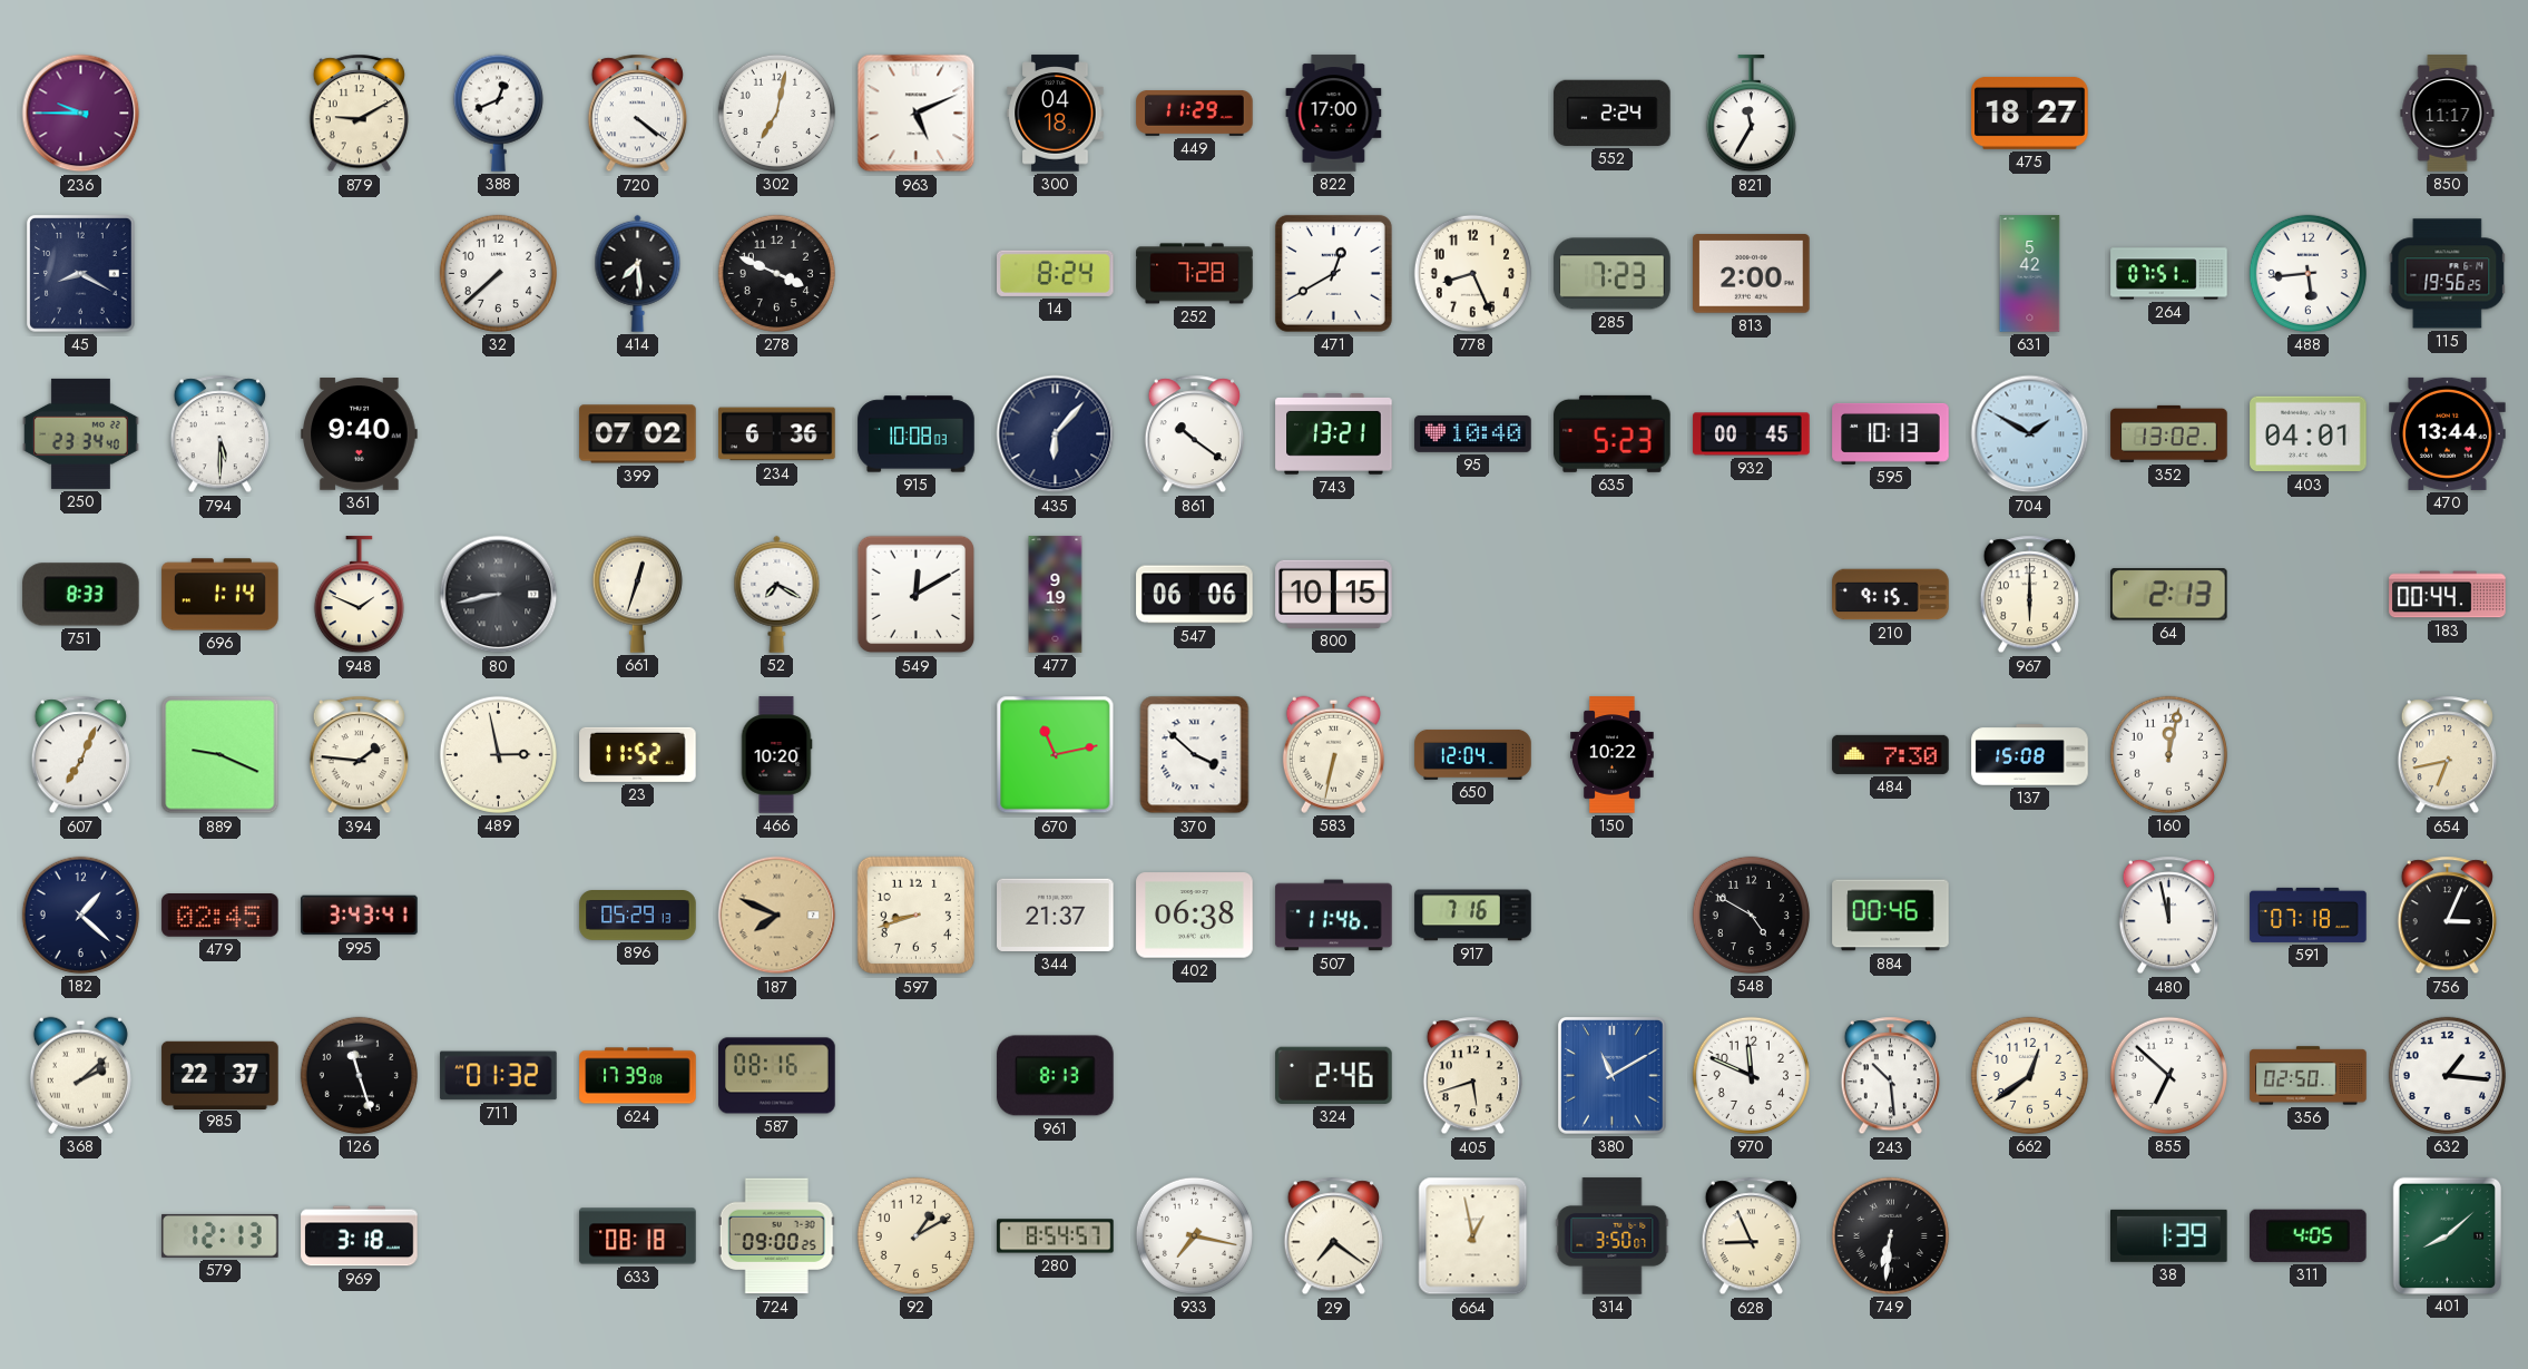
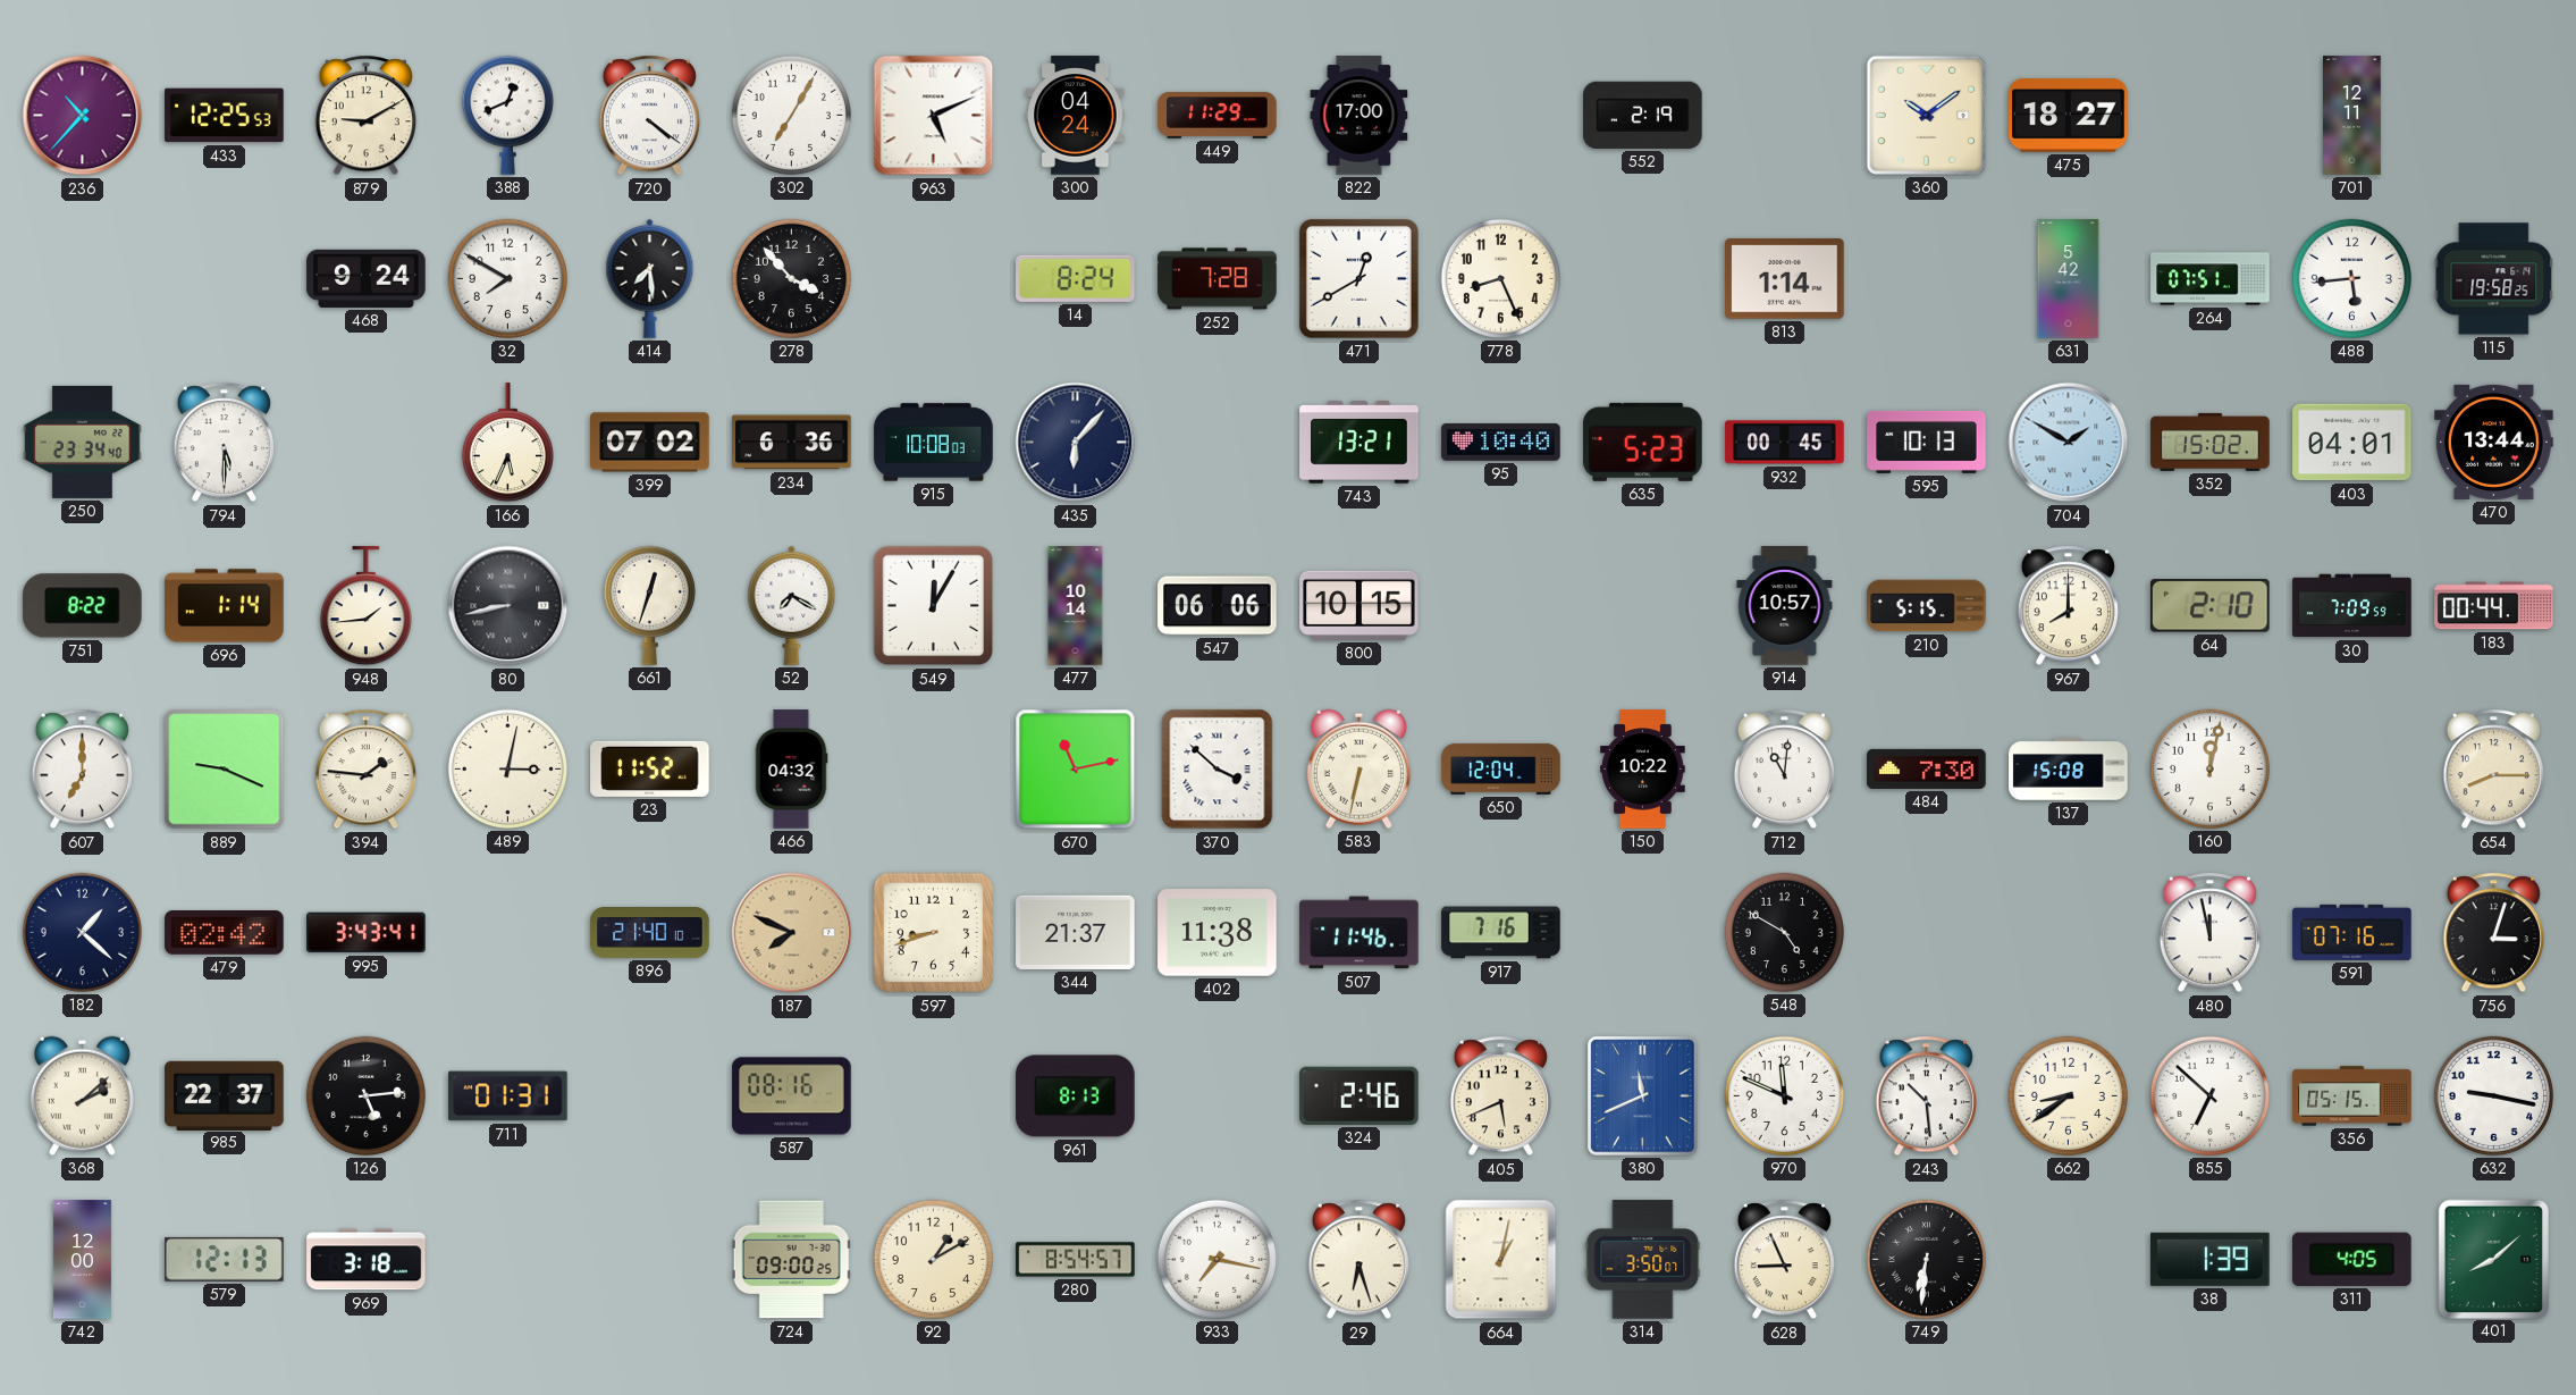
236: 9:45 -> 10:37
433: none -> 12:25
302: 7:02 -> 7:05
300: 04:18 -> 04:24
552: 2:24 -> 2:19
821: 11:35 -> none
360: none -> 10:09
701: none -> 12:11
850: 11:17 -> none
45: 8:20 -> none
468: none -> 9:24
32: 7:38 -> 7:50
278: 3:49 -> 3:53
285: 7:23 -> none
813: 2:00 -> 1:14
115: 19:56 -> 19:58
361: 9:40 -> none
166: none -> 5:34
861: 10:21 -> none
352: 13:02 -> 15:02
751: 8:33 -> 8:22
948: 1:49 -> 1:44
549: 12:10 -> 12:05
477: 9:19 -> 10:14
914: none -> 10:57
210: 9:15 -> 5:15
967: 6:00 -> 8:00
64: 2:13 -> 2:10
30: none -> 7:09
607: 7:04 -> 7:00
489: 2:58 -> 3:02
466: 10:20 -> 04:32
712: none -> 11:01
654: 6:43 -> 8:15
479: 02:45 -> 02:42
896: 05:29 -> 21:40
402: 06:38 -> 11:38
884: 00:46 -> none
591: 07:18 -> 07:16
756: 3:04 -> 3:03
126: 11:27 -> 5:14
711: 01:32 -> 01:31
624: 17:39 -> none
405: 5:42 -> 5:41
380: 11:10 -> 11:41
662: 12:39 -> 8:39
356: 02:50 -> 05:15
632: 1:16 -> 9:17
742: none -> 12:00
633: 08:18 -> none
29: 7:21 -> 6:27
664: 12:58 -> 1:02
